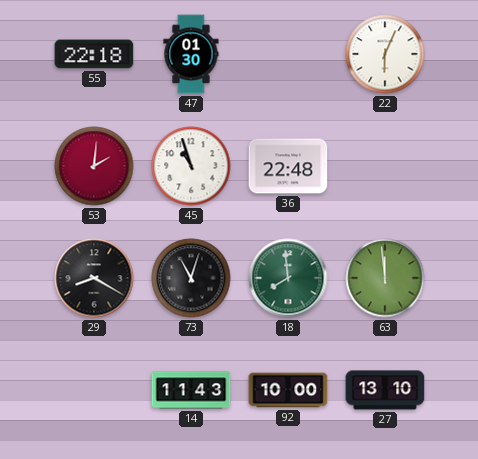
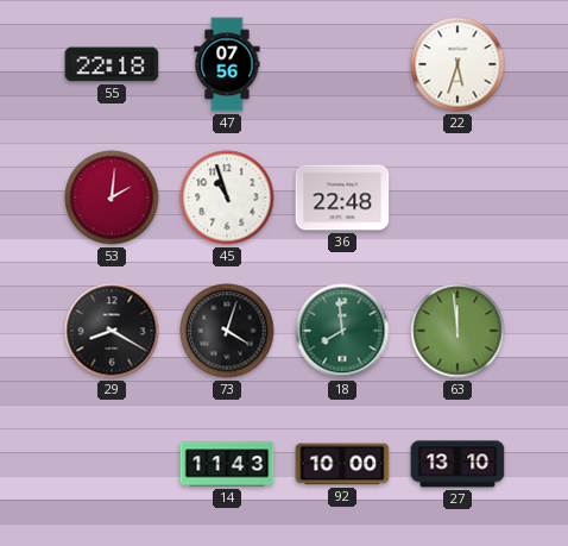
47: 01:30 -> 07:56
22: 6:04 -> 5:33
73: 11:03 -> 4:03
